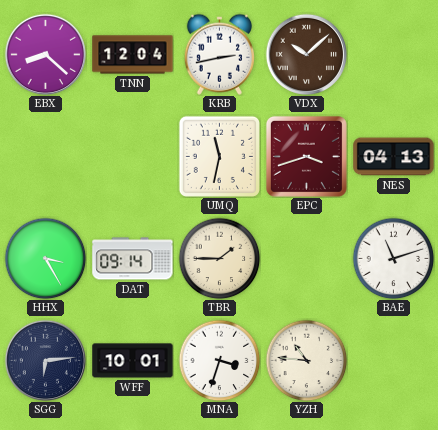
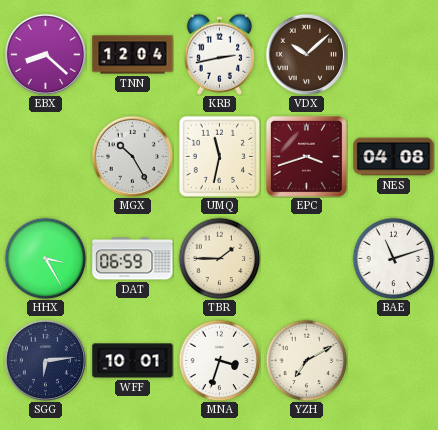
MGX: none -> 10:25
NES: 04:13 -> 04:08
DAT: 09:14 -> 06:59
YZH: 10:46 -> 7:10
